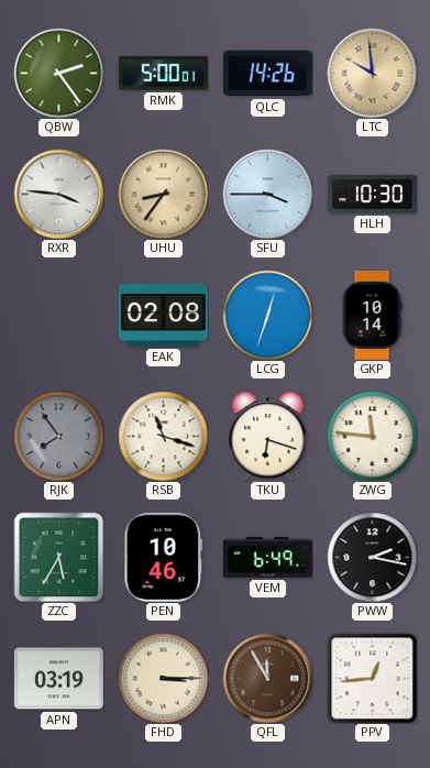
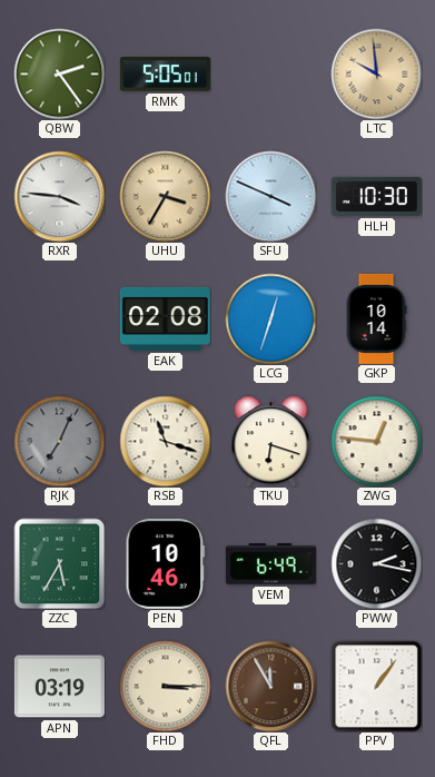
RMK: 5:00 -> 5:05
QLC: 14:26 -> none
UHU: 8:36 -> 3:35
SFU: 3:45 -> 3:49
RJK: 7:54 -> 7:04
ZWG: 11:46 -> 12:46
PPV: 12:44 -> 1:06
